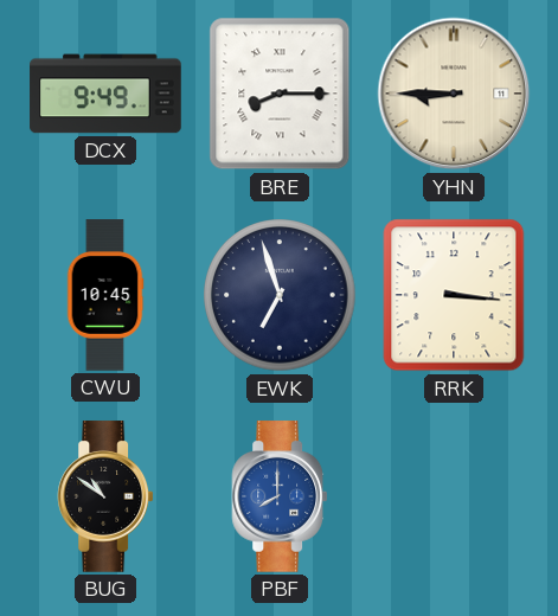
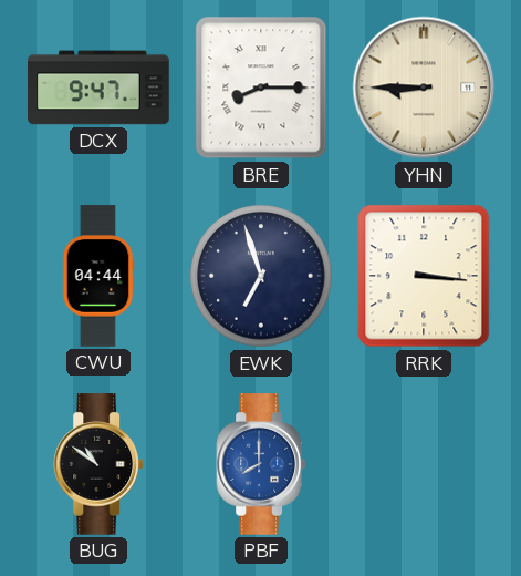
DCX: 9:49 -> 9:47
CWU: 10:45 -> 04:44
